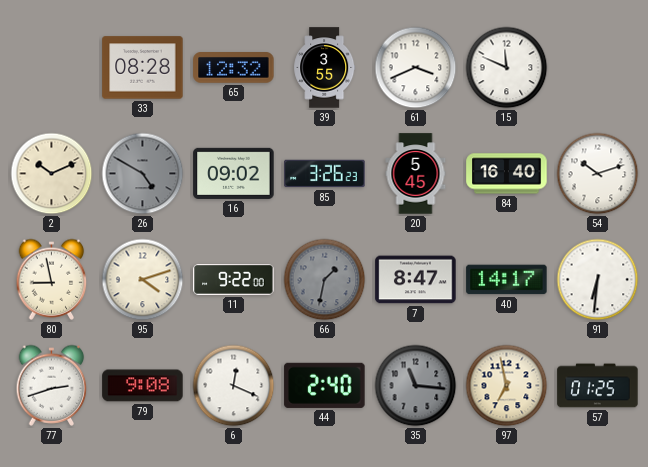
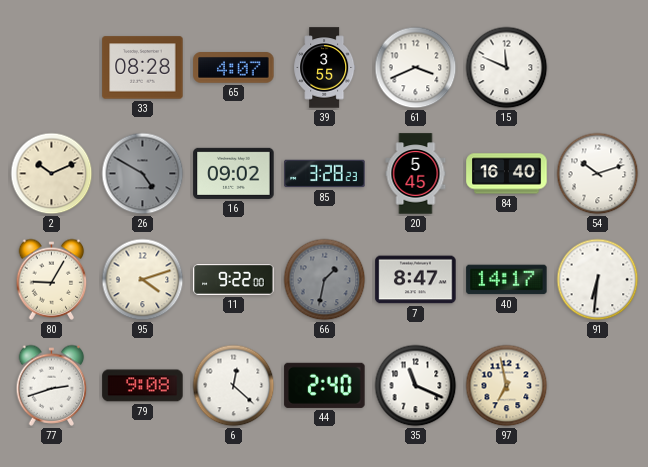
65: 12:32 -> 4:07
85: 3:26 -> 3:28
80: 8:58 -> 9:05
6: 12:19 -> 12:22
35: 11:16 -> 11:19
35 dial: grey -> white
57: 01:25 -> none
